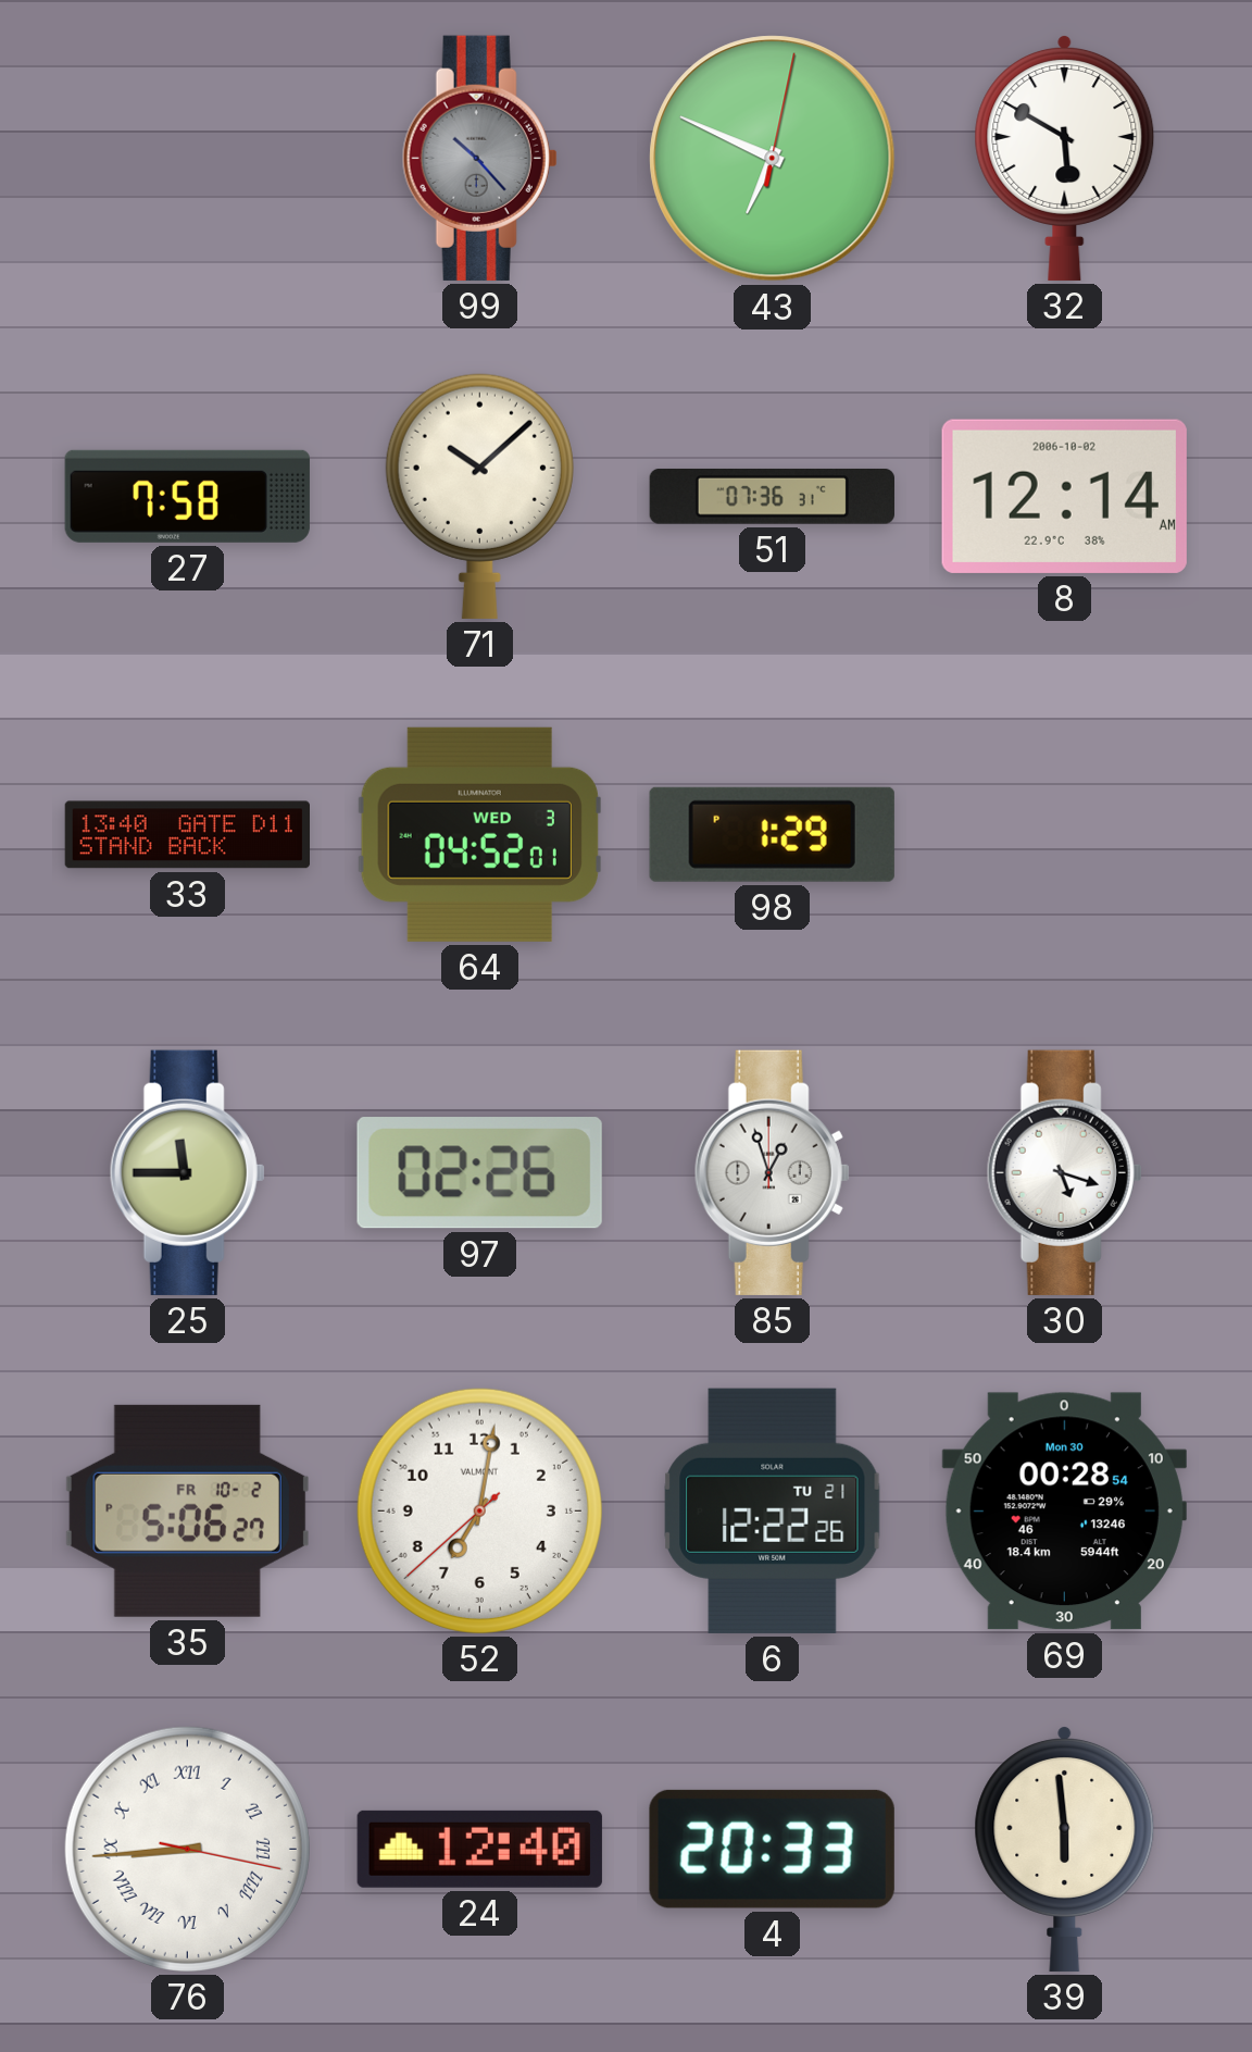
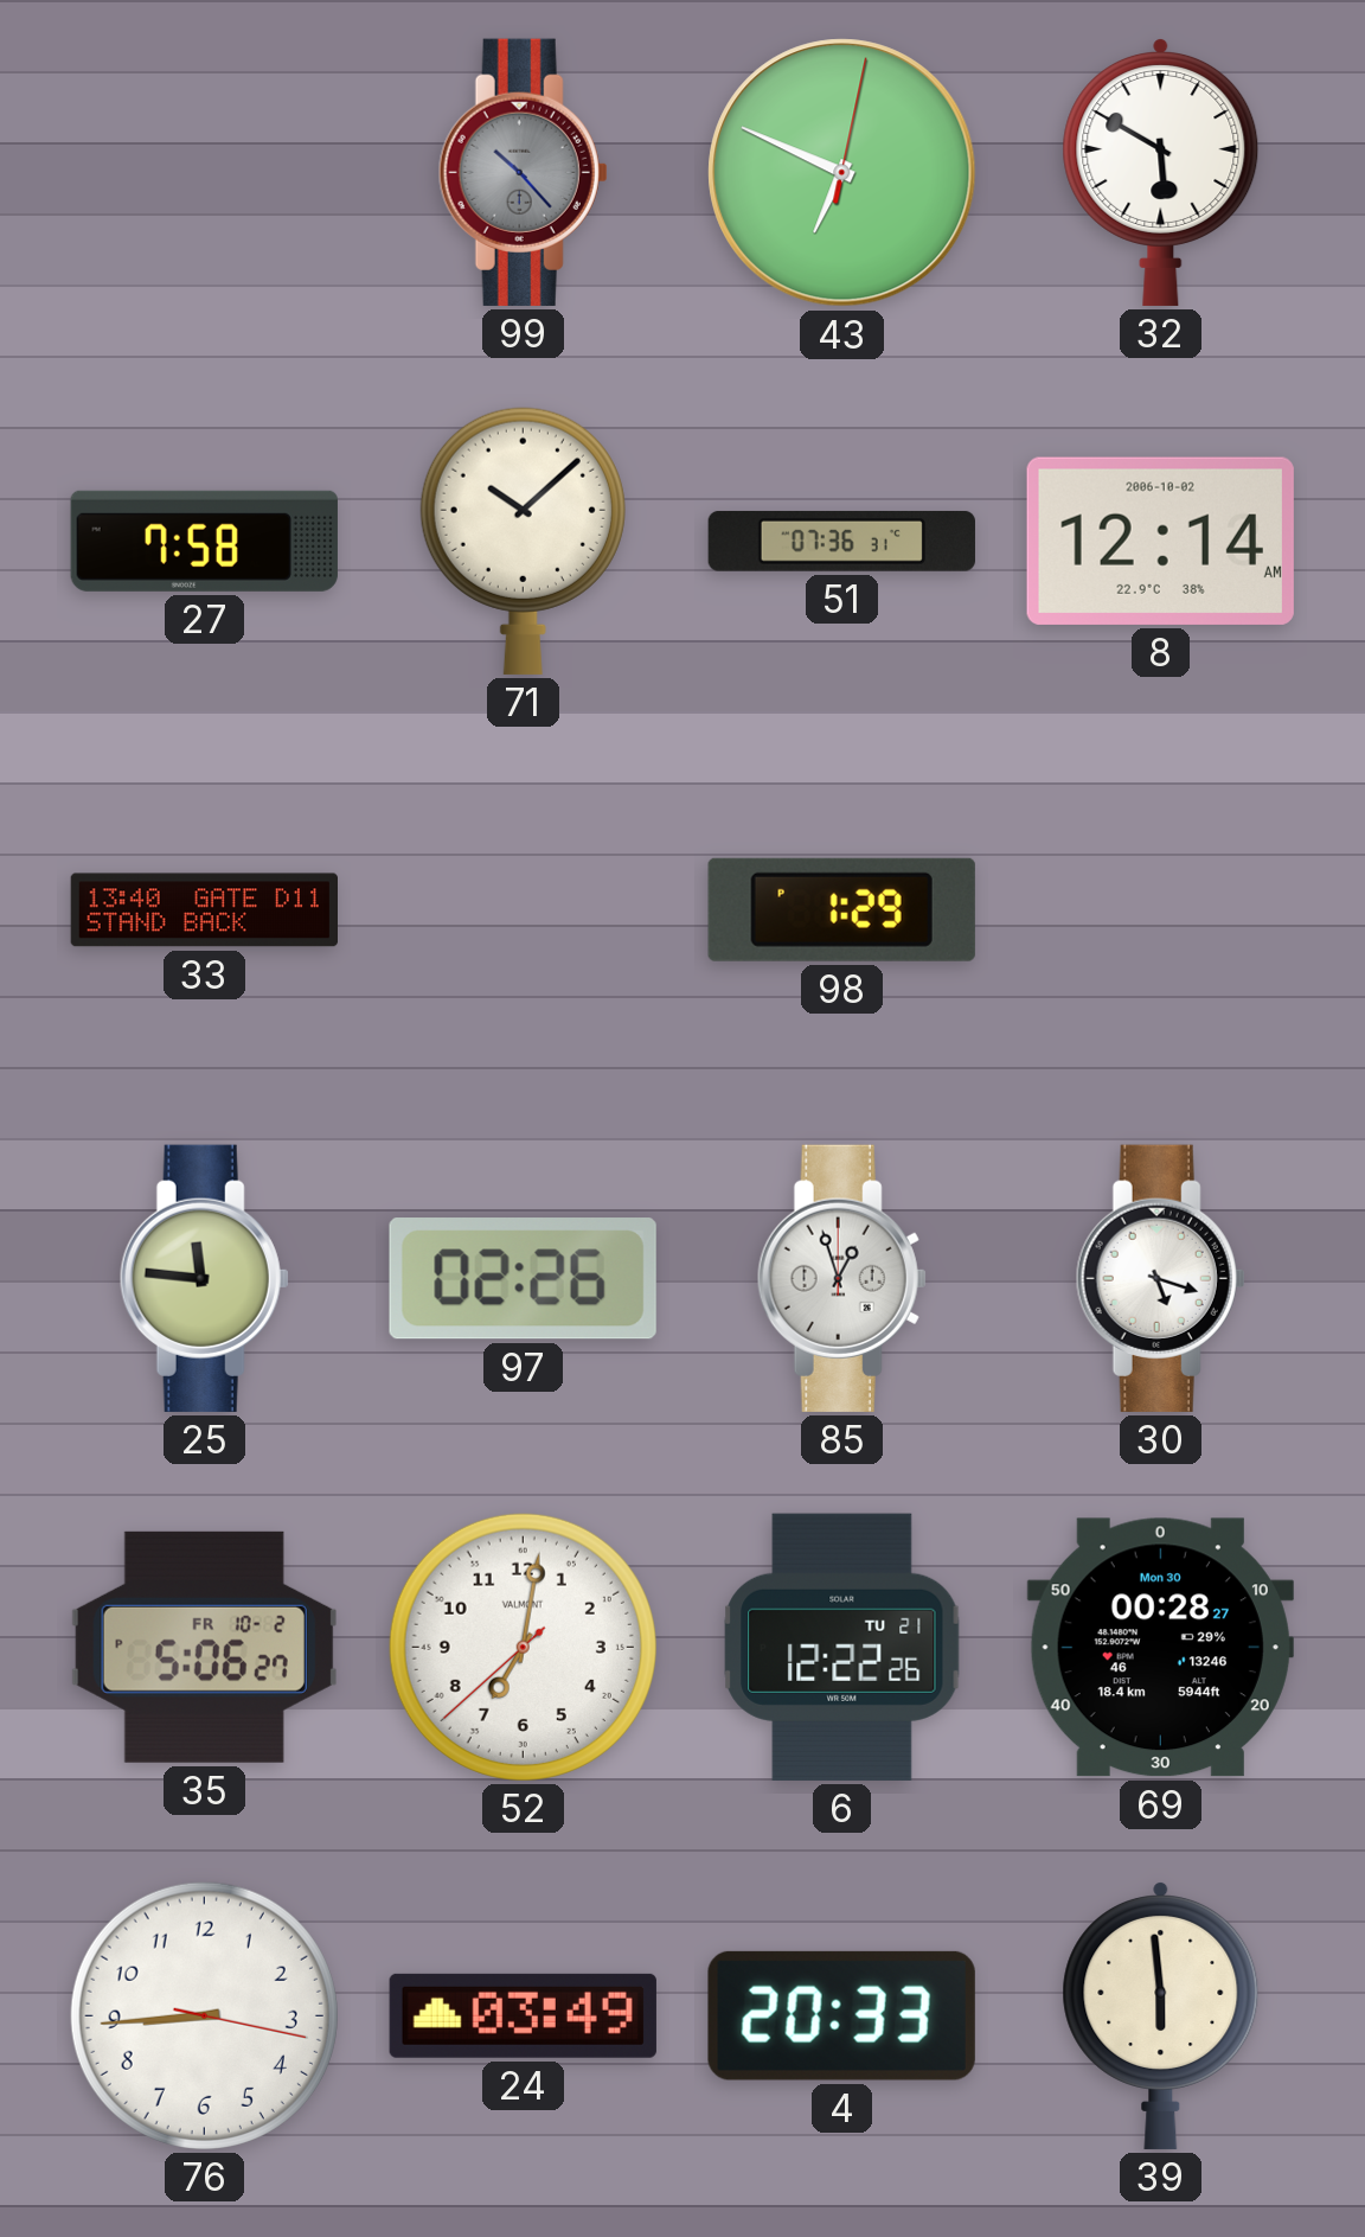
64: 04:52 -> none
25: 11:45 -> 11:46
69: 00:28:54 -> 00:28:27
76 numerals: Roman -> Arabic
24: 12:40 -> 03:49
